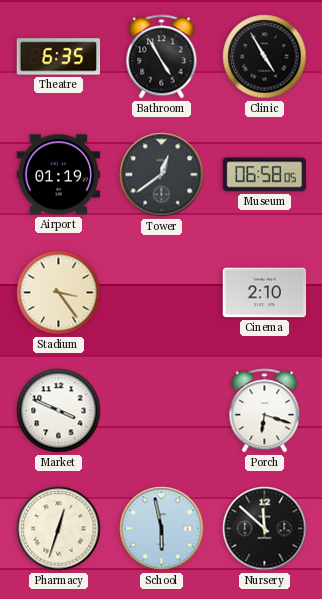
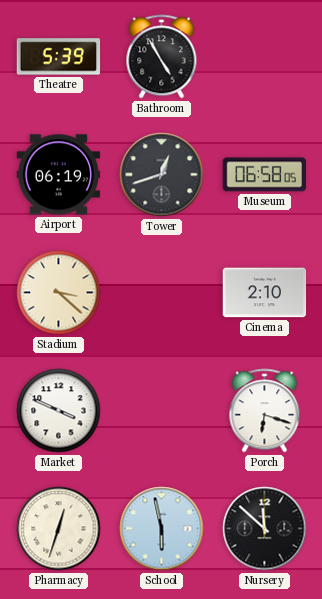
Theatre: 6:35 -> 5:39
Clinic: 4:55 -> none
Airport: 01:19 -> 06:19
Tower: 12:39 -> 12:42
Stadium: 3:24 -> 3:22
